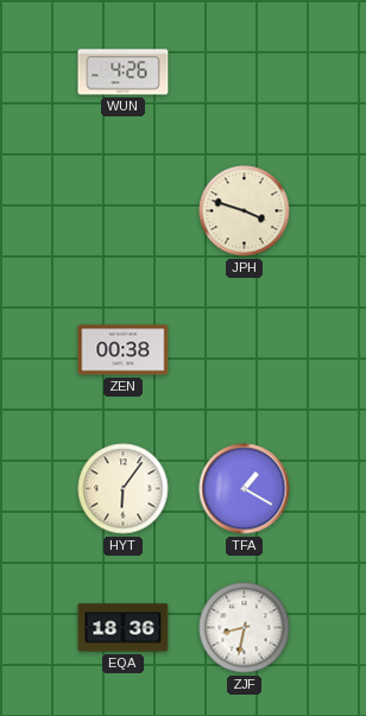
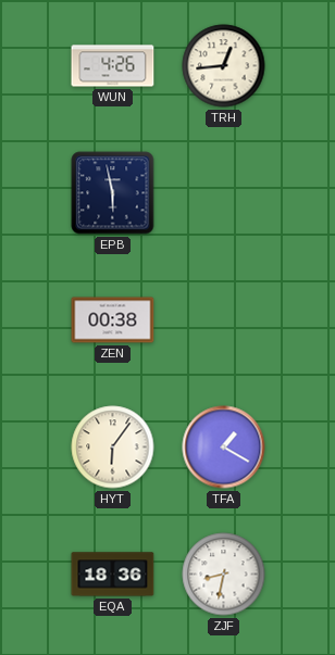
TRH: none -> 12:44
EPB: none -> 5:58
JPH: 3:48 -> none
